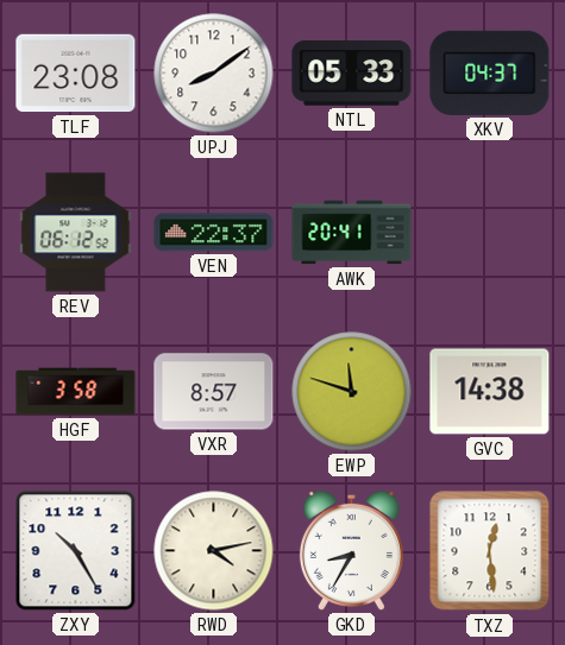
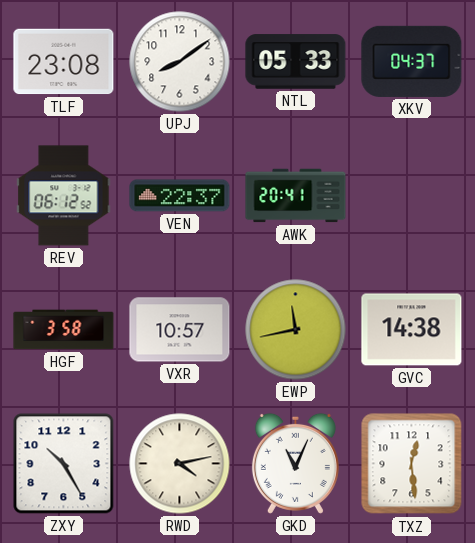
VXR: 8:57 -> 10:57
EWP: 11:48 -> 11:43
GKD: 8:35 -> 11:04
